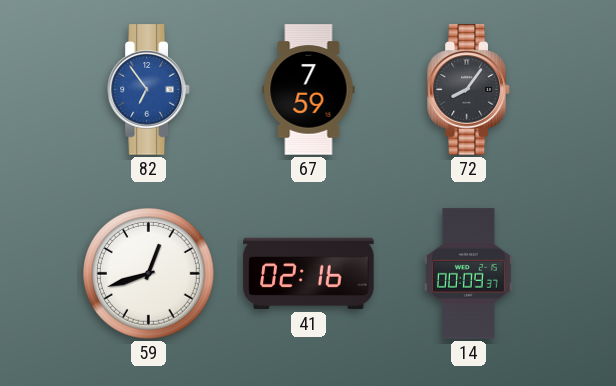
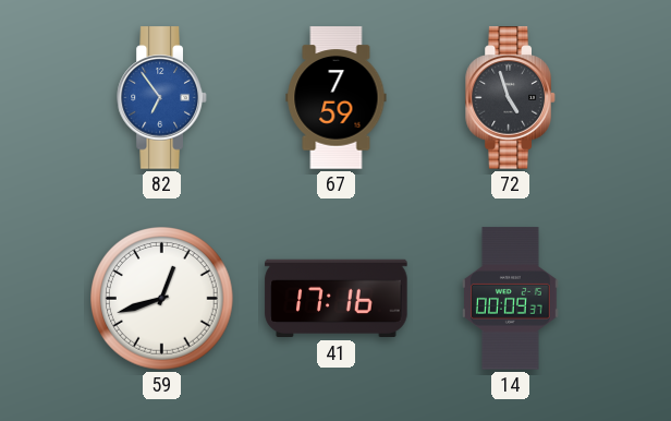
72: 8:06 -> 4:57
41: 02:16 -> 17:16
